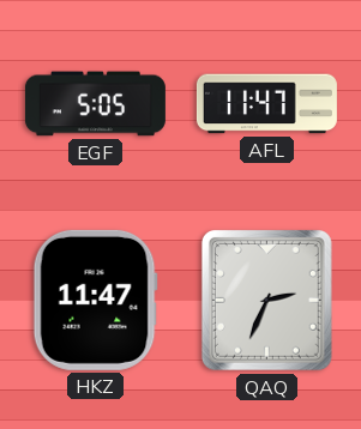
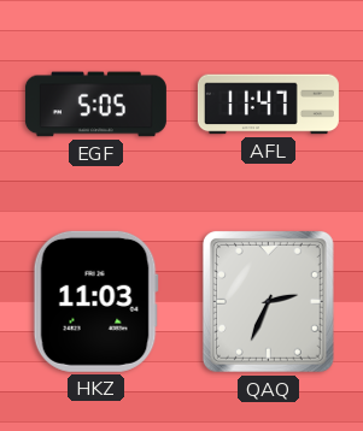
HKZ: 11:47 -> 11:03
